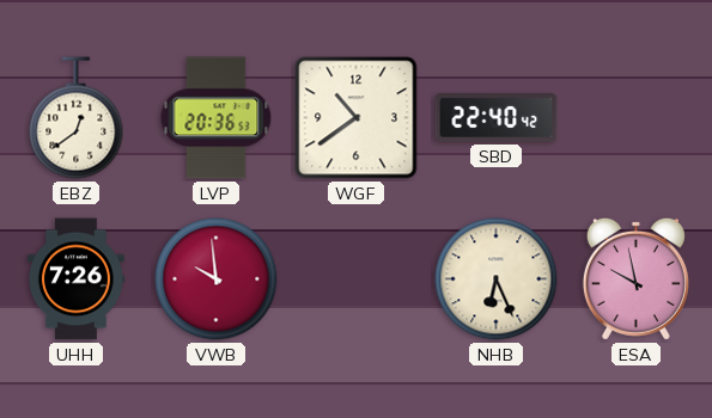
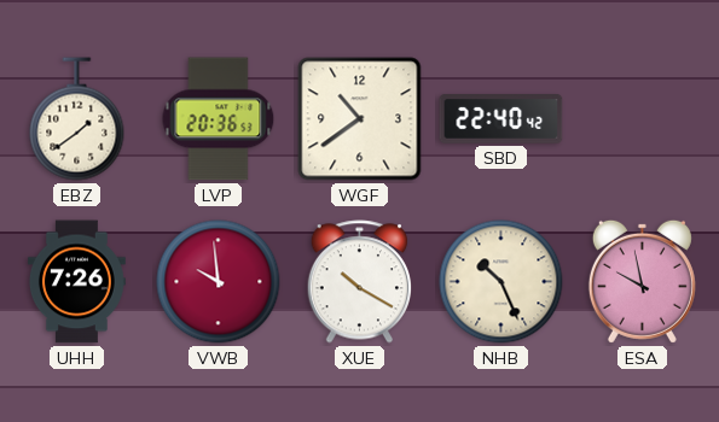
EBZ: 12:39 -> 1:39
XUE: none -> 10:20
NHB: 6:26 -> 10:26
